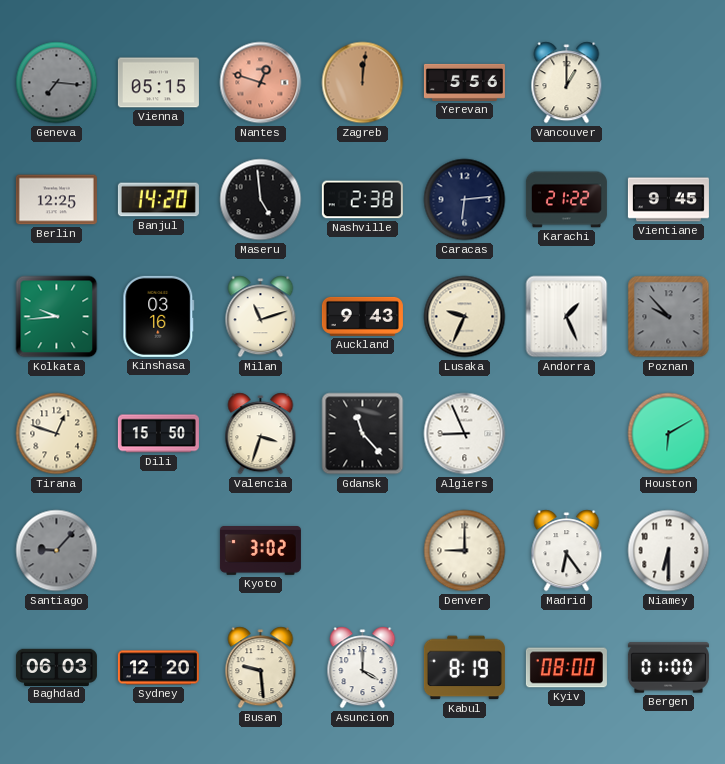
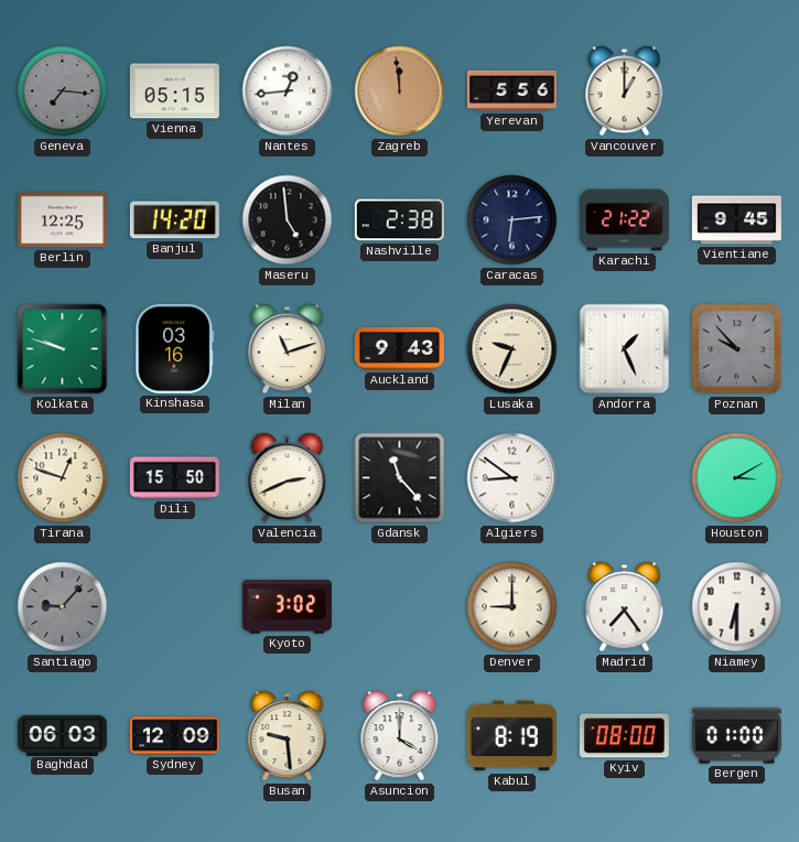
Nantes: 12:48 -> 12:44
Nantes dial: salmon -> white
Zagreb: 12:01 -> 11:59
Kolkata: 9:44 -> 9:48
Valencia: 3:33 -> 2:41
Algiers: 8:56 -> 8:51
Houston: 6:10 -> 3:10
Madrid: 6:24 -> 7:24
Sydney: 12:20 -> 12:09
